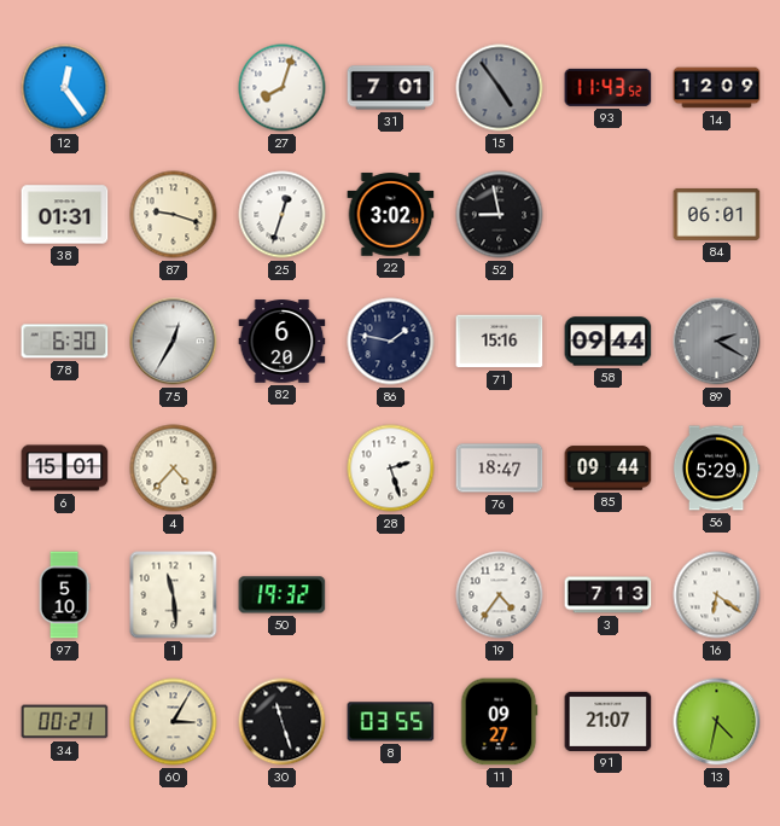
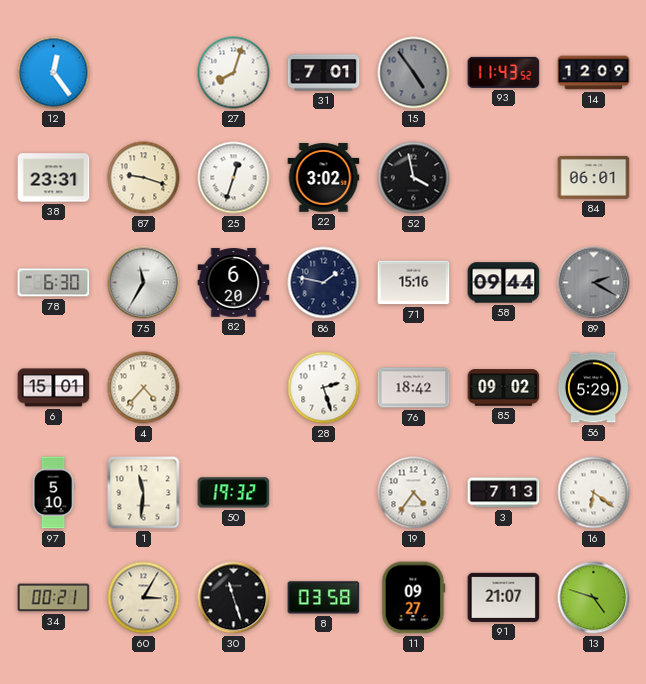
38: 01:31 -> 23:31
52: 8:58 -> 3:58
75: 12:35 -> 11:35
76: 18:47 -> 18:42
85: 09:44 -> 09:02
1: 11:29 -> 11:31
8: 03:55 -> 03:58
13: 4:32 -> 4:48
